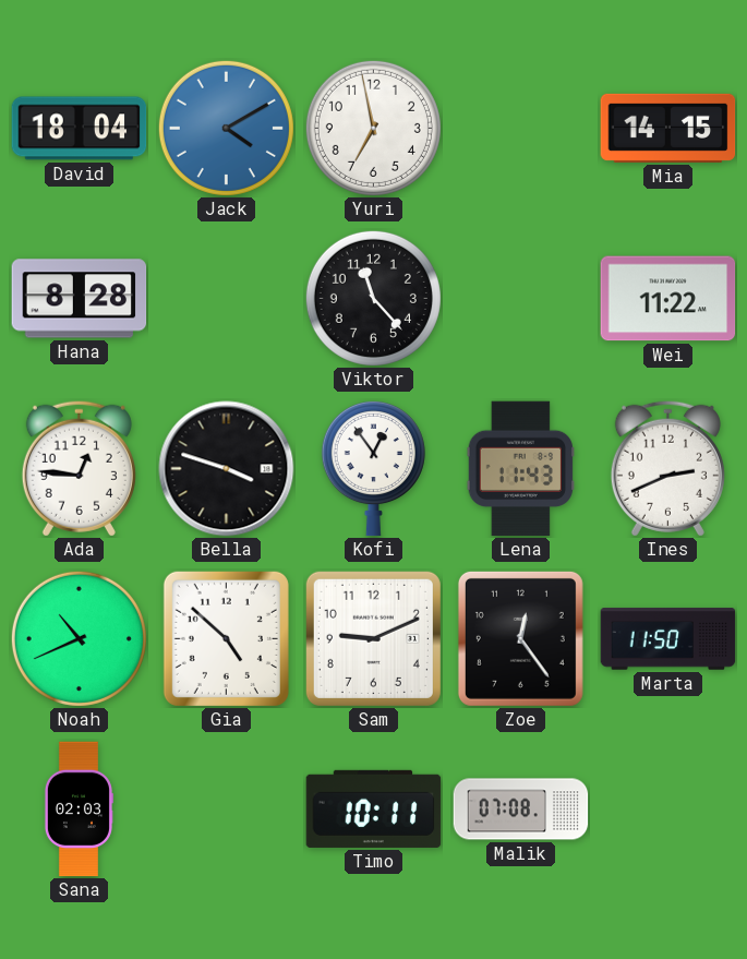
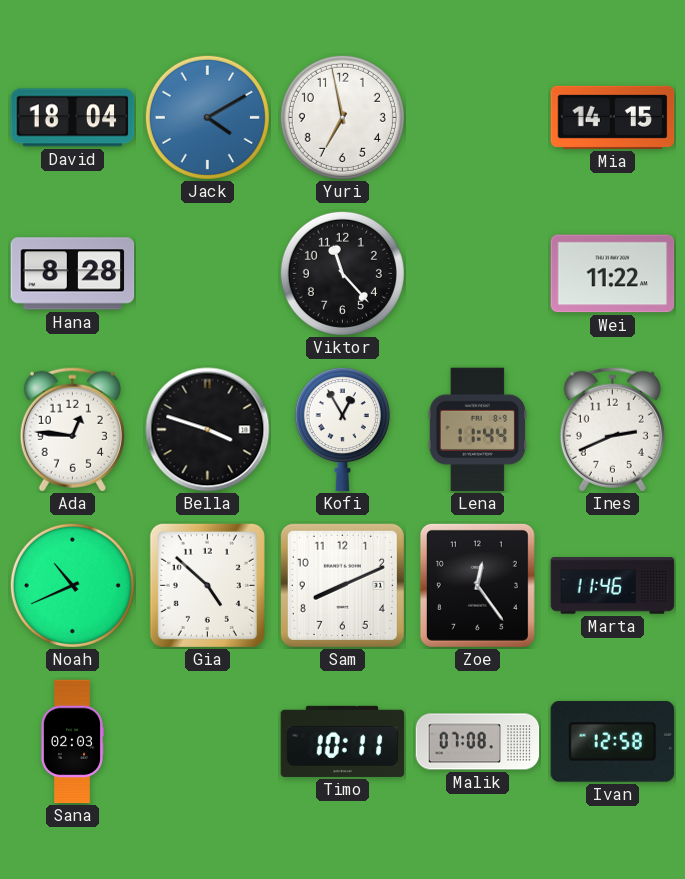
Kofi: 12:54 -> 12:55
Lena: 11:43 -> 11:44
Sam: 9:11 -> 8:11
Marta: 11:50 -> 11:46
Ivan: none -> 12:58
